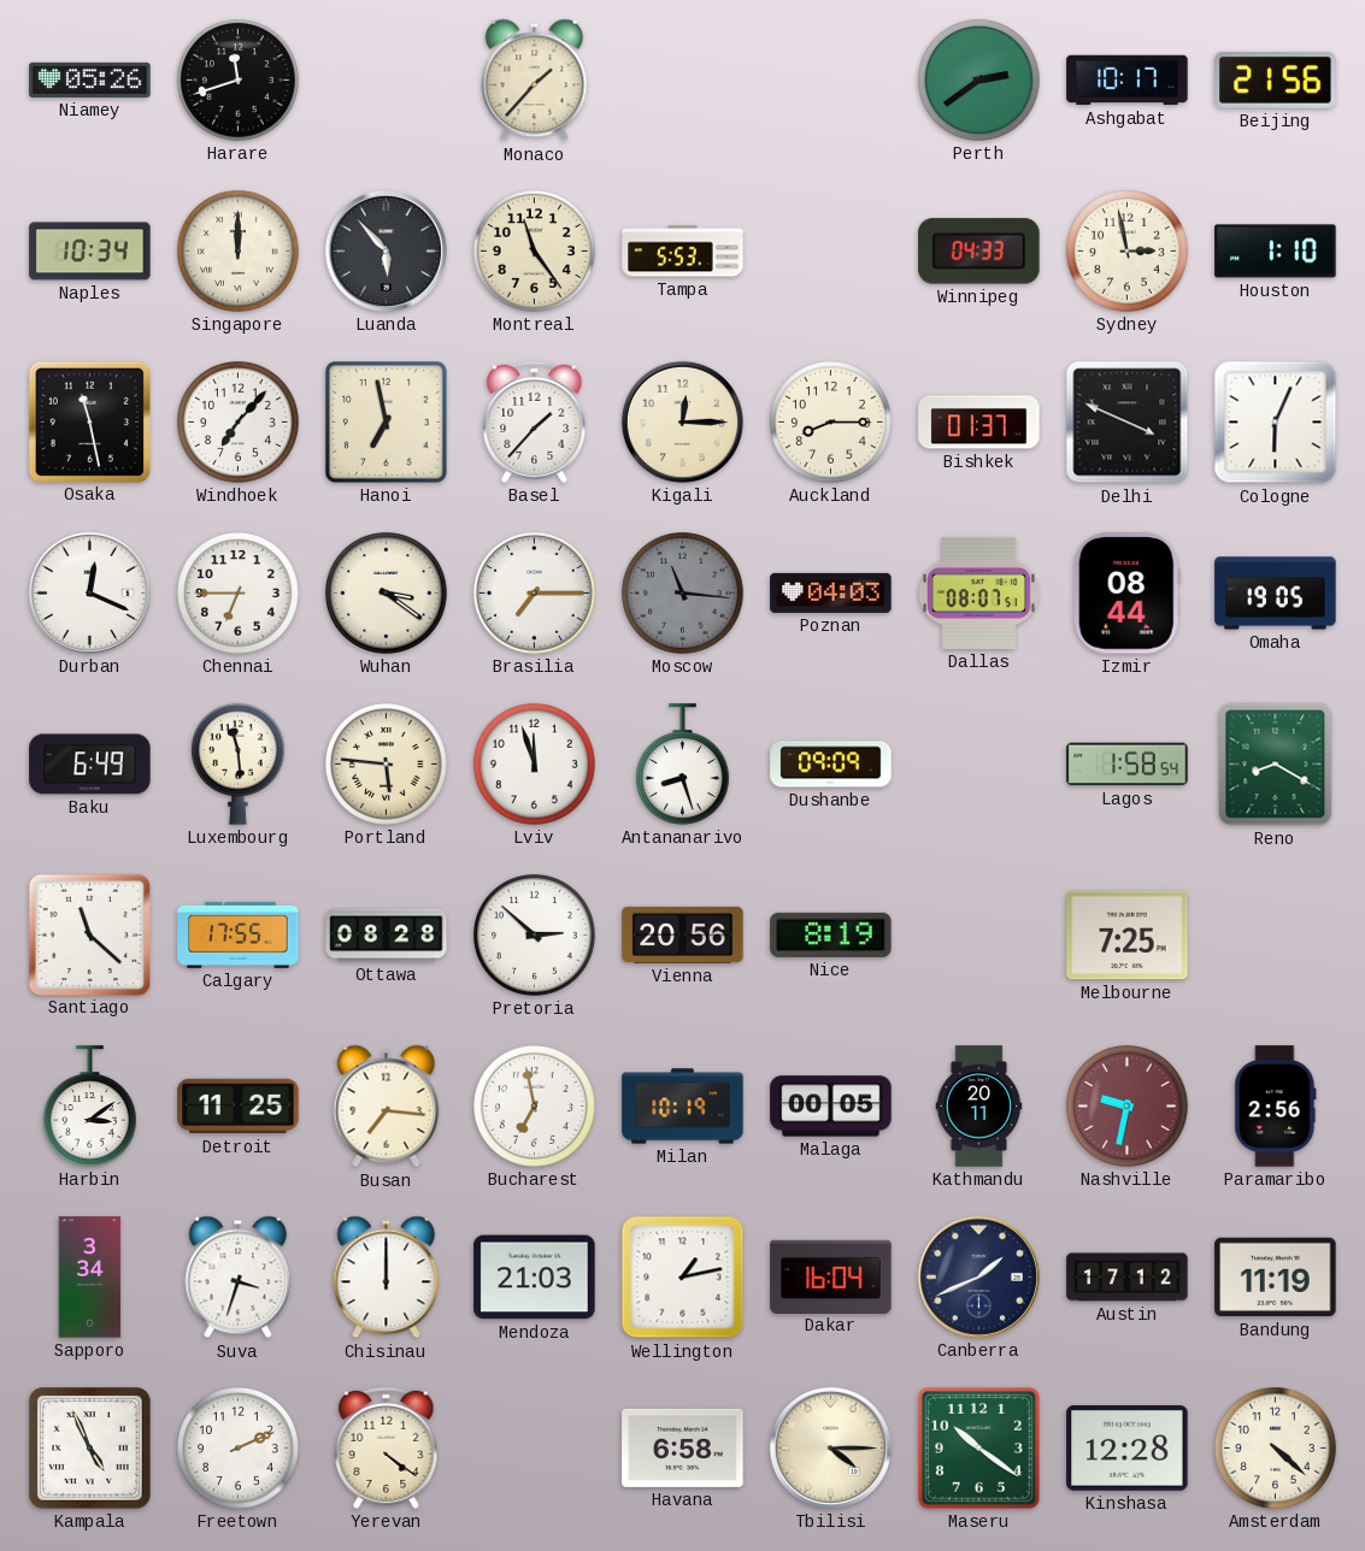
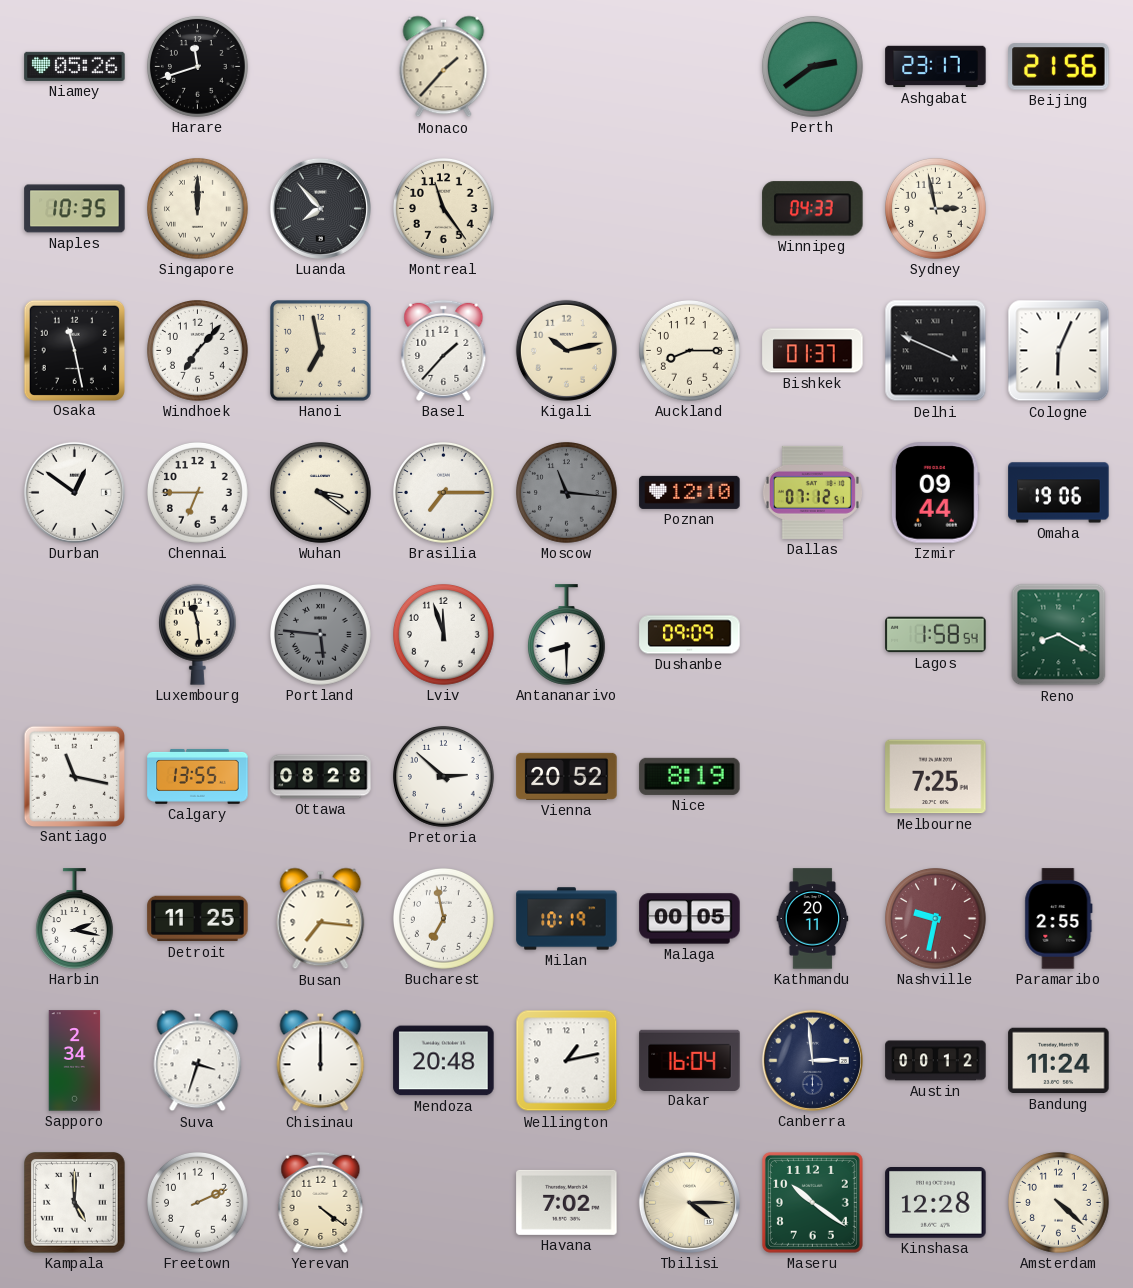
Ashgabat: 10:17 -> 23:17
Naples: 10:34 -> 10:35
Luanda: 5:53 -> 7:53
Tampa: 5:53 -> none
Houston: 1:10 -> none
Kigali: 12:15 -> 10:13
Durban: 12:19 -> 12:51
Poznan: 04:03 -> 12:10
Dallas: 08:07 -> 07:12
Izmir: 08:44 -> 09:44
Omaha: 19:05 -> 19:06
Baku: 6:49 -> none
Portland dial: cream -> grey
Antananarivo: 8:27 -> 8:30
Santiago: 11:22 -> 11:17
Calgary: 17:55 -> 13:55
Vienna: 20:56 -> 20:52
Harbin: 3:09 -> 2:17
Paramaribo: 2:56 -> 2:55
Sapporo: 3:34 -> 2:34
Mendoza: 21:03 -> 20:48
Canberra: 1:41 -> 2:59
Austin: 17:12 -> 00:12
Bandung: 11:19 -> 11:24
Kampala: 4:56 -> 5:00
Havana: 6:58 -> 7:02
